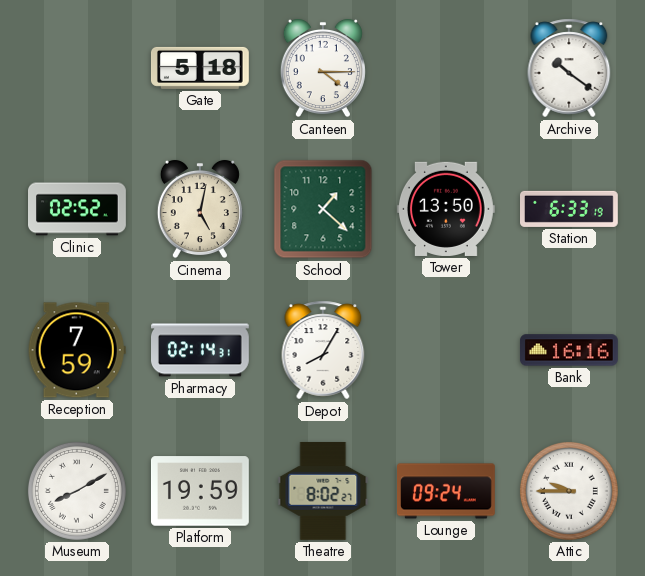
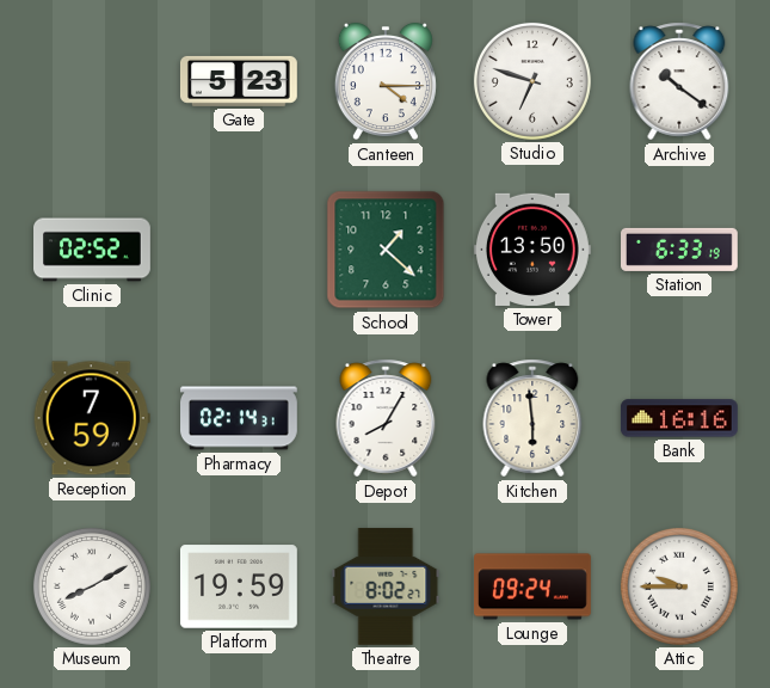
Gate: 5:18 -> 5:23
Studio: none -> 6:48
Cinema: 5:02 -> none
Kitchen: none -> 5:59
